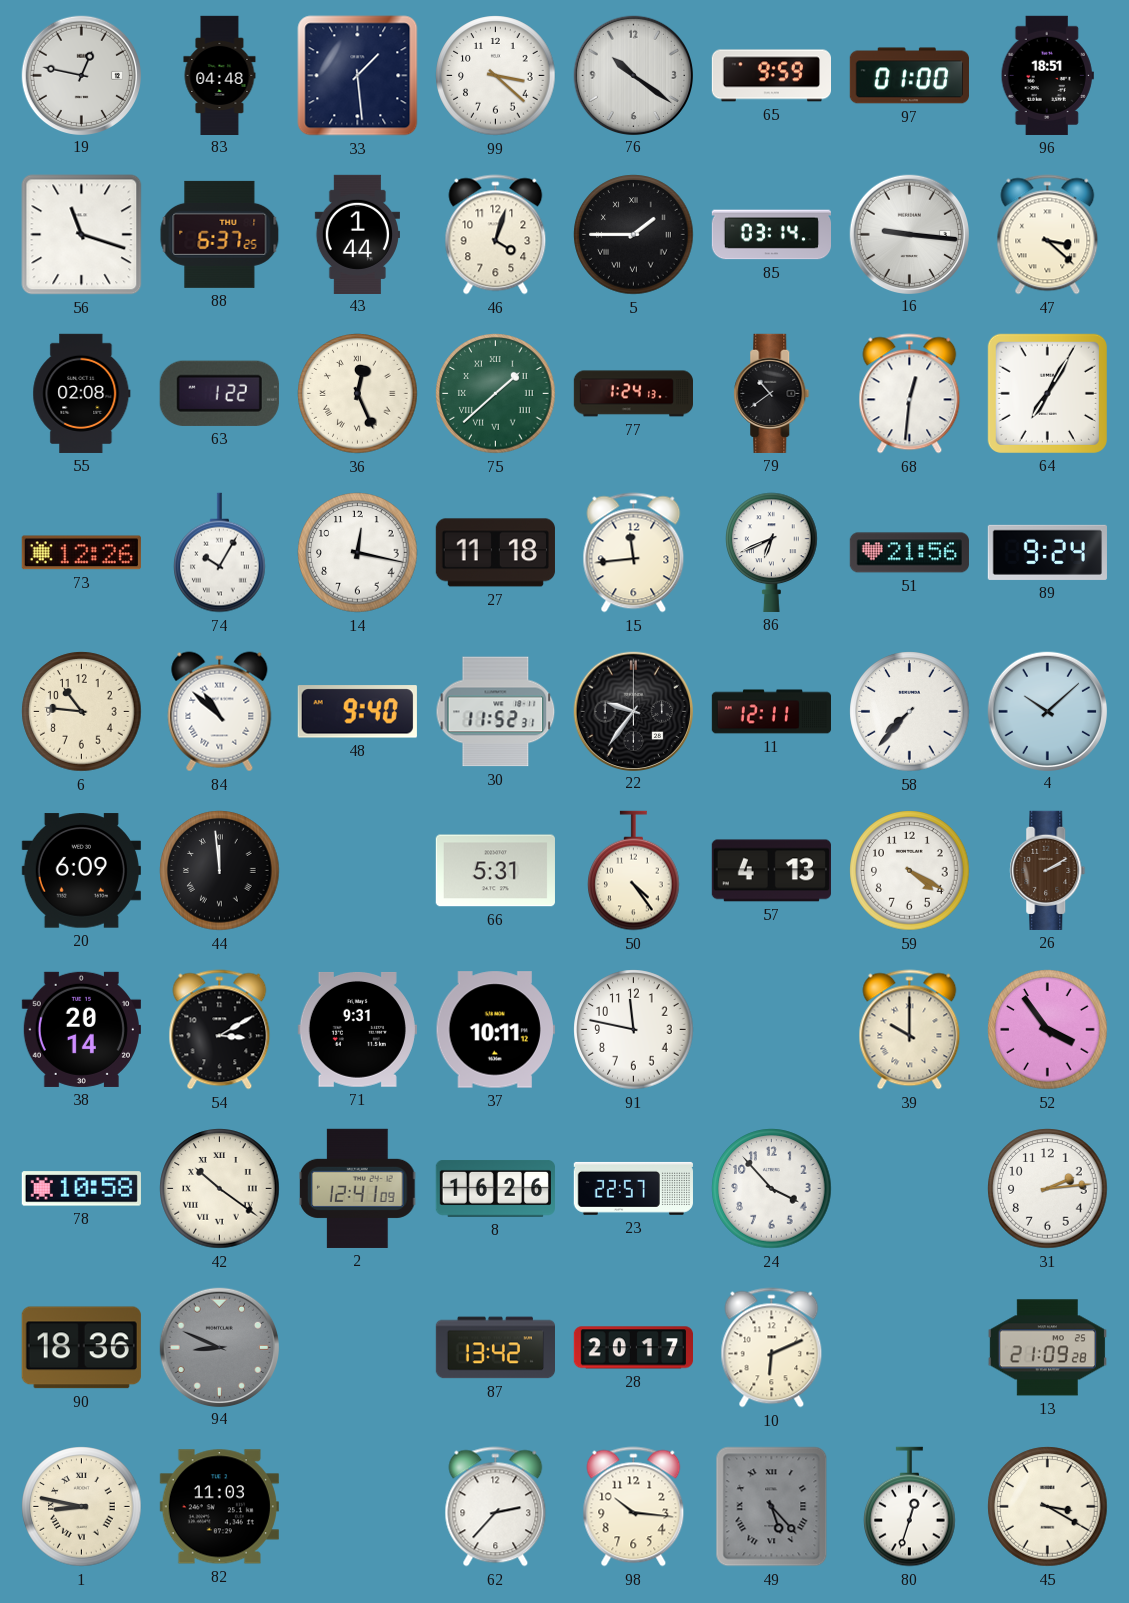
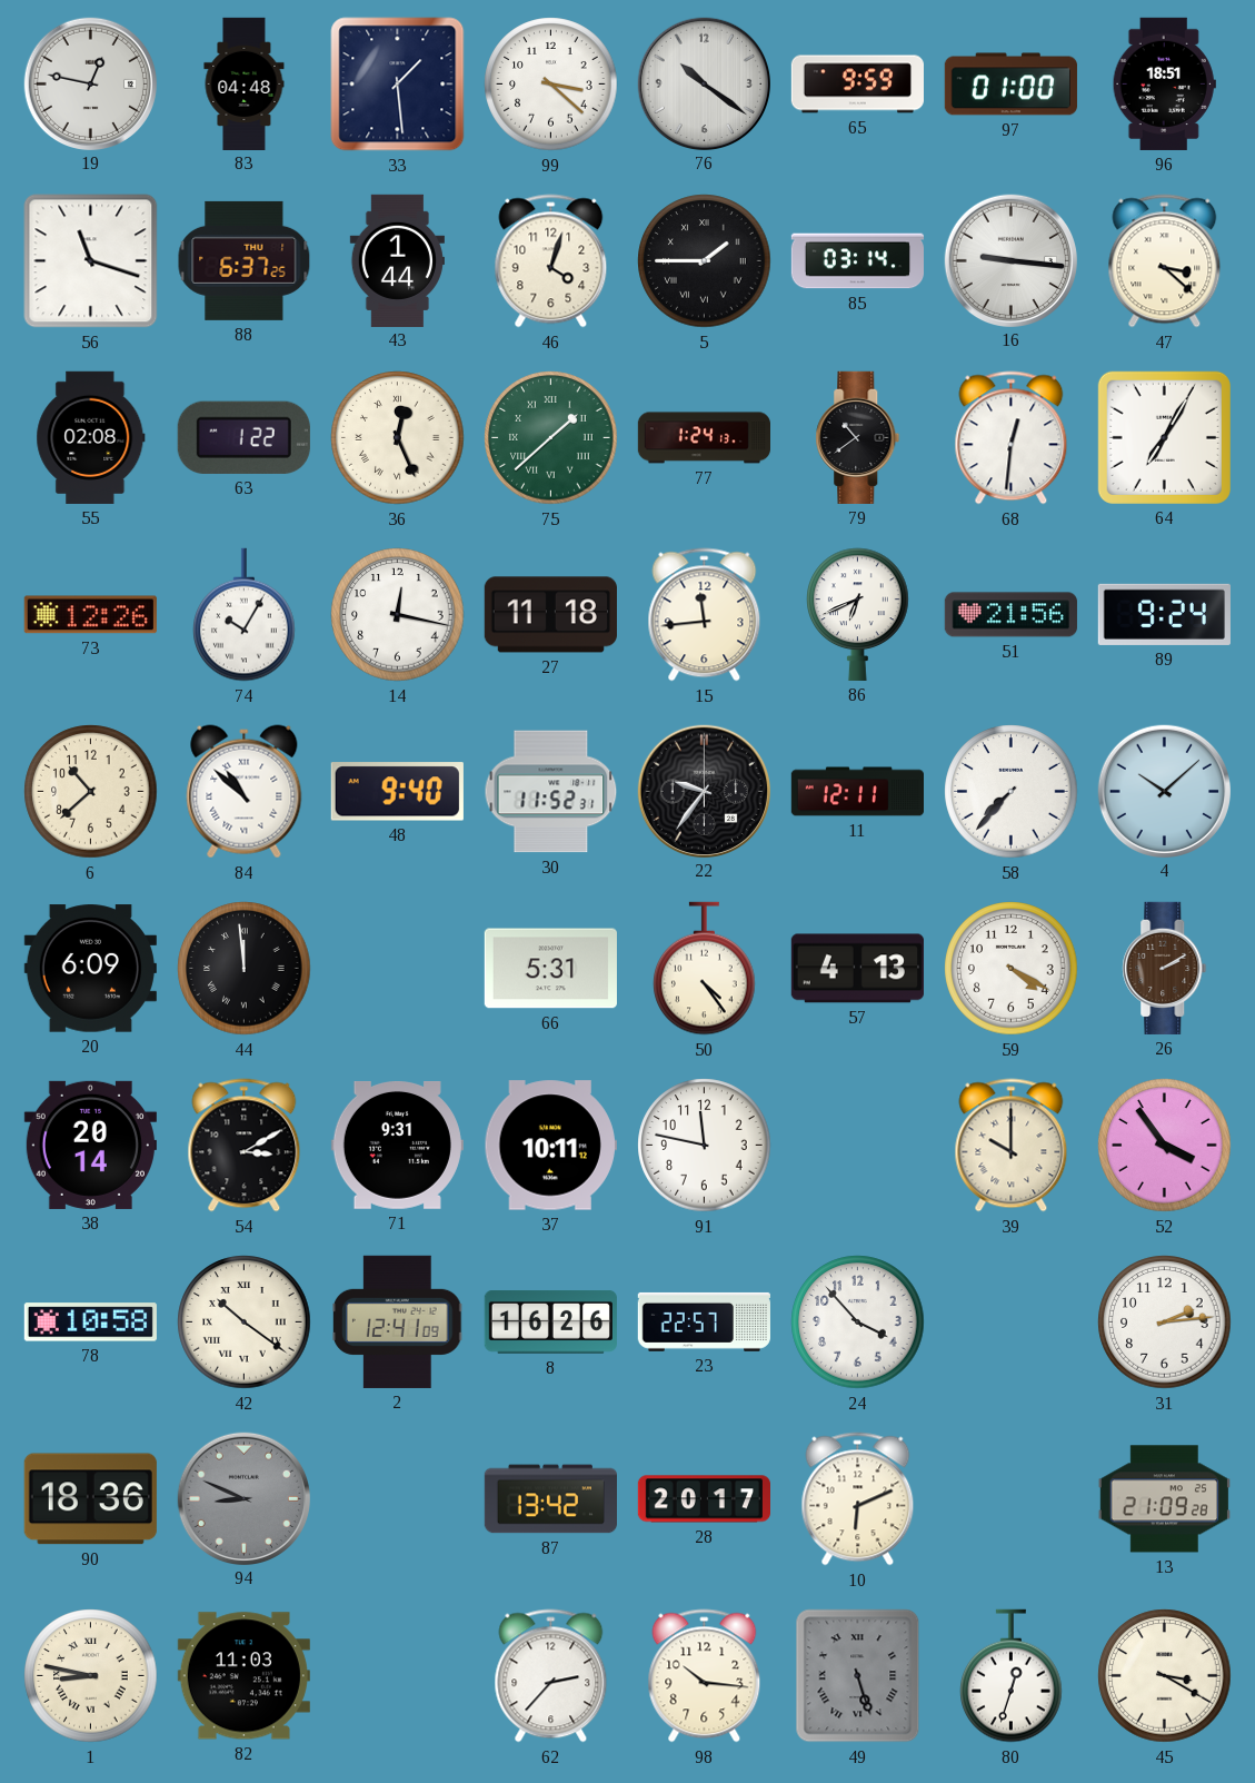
6: 10:46 -> 10:38
49: 5:23 -> 5:27
